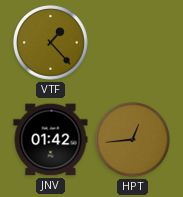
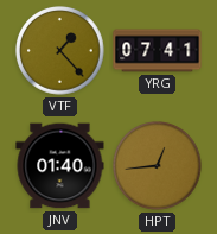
YRG: none -> 07:41
JNV: 01:42 -> 01:40
